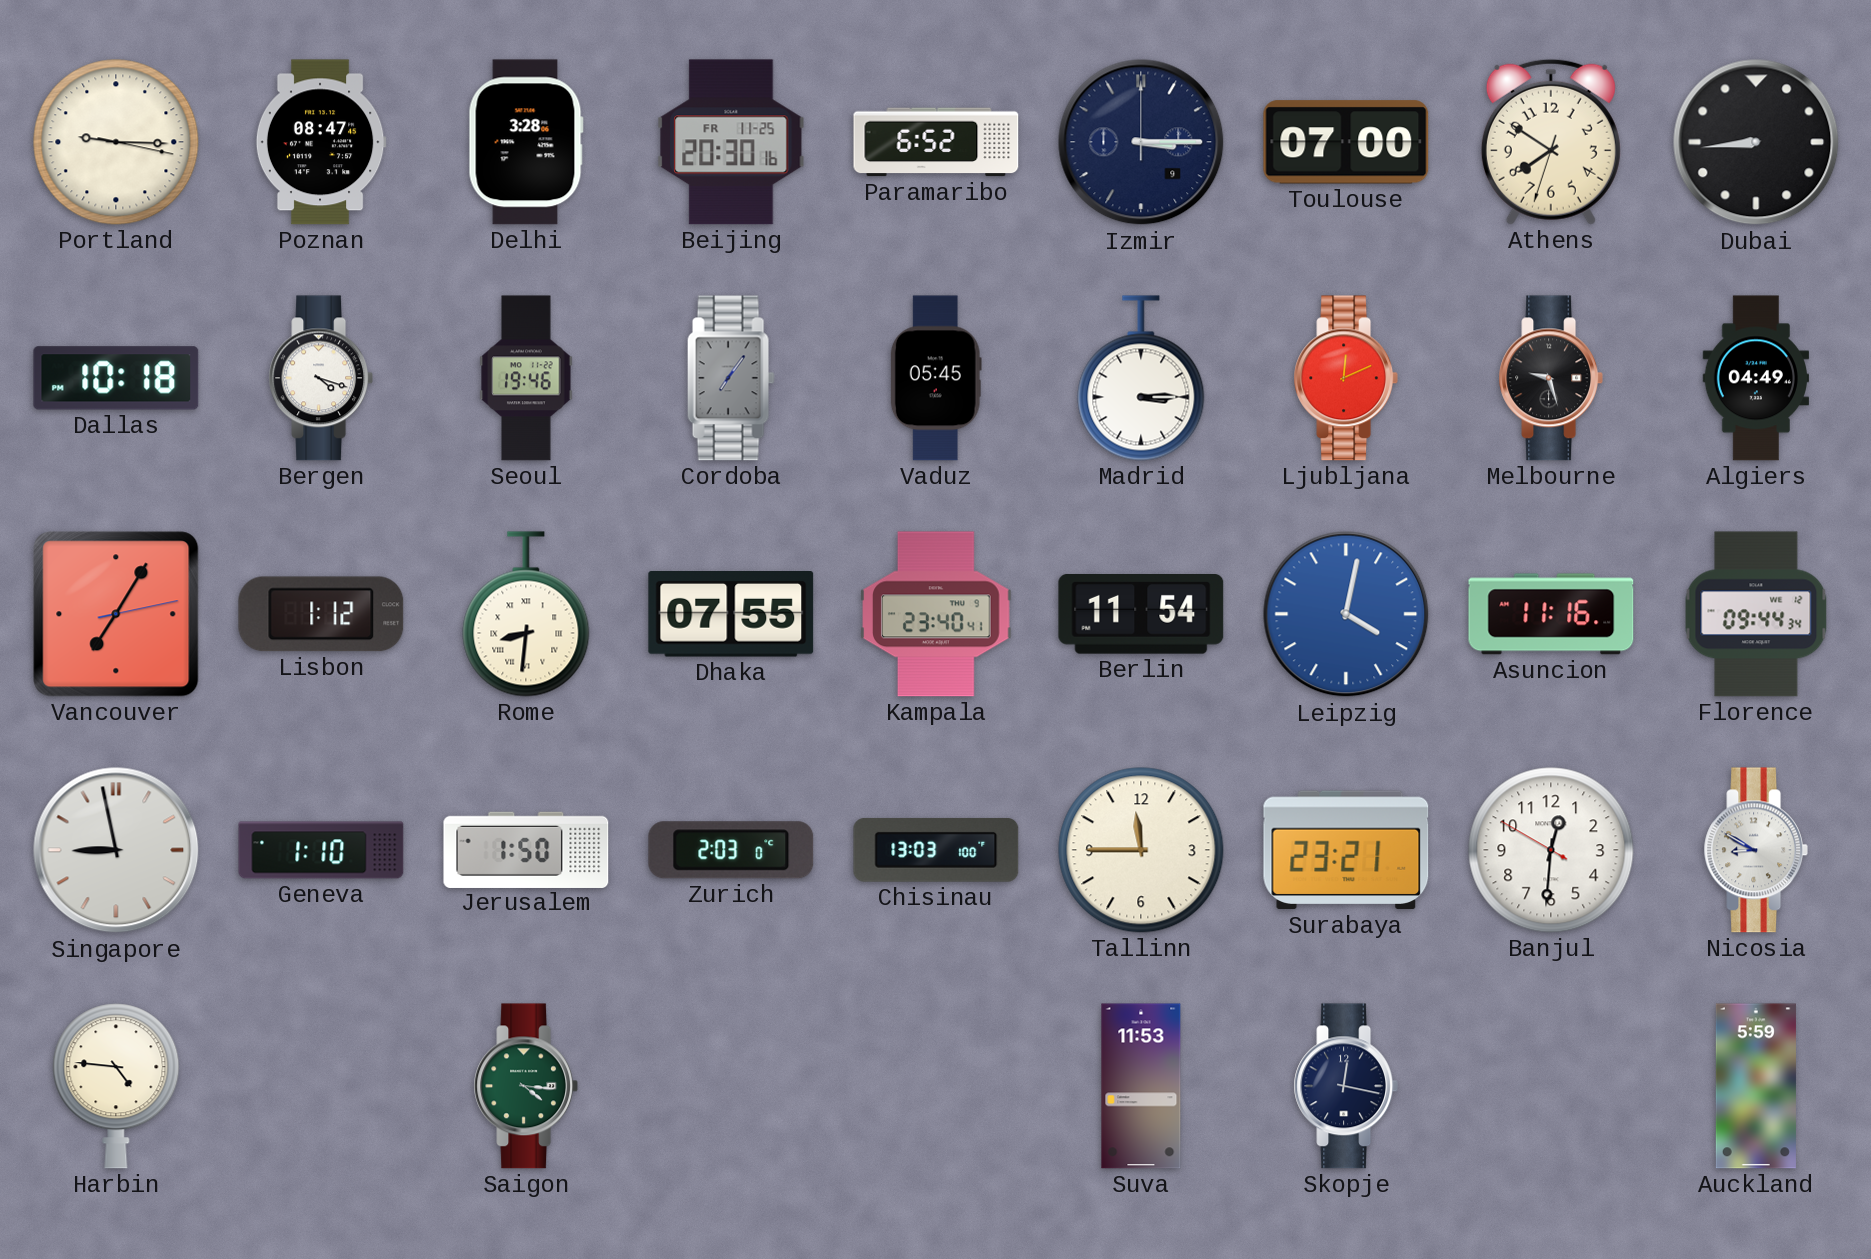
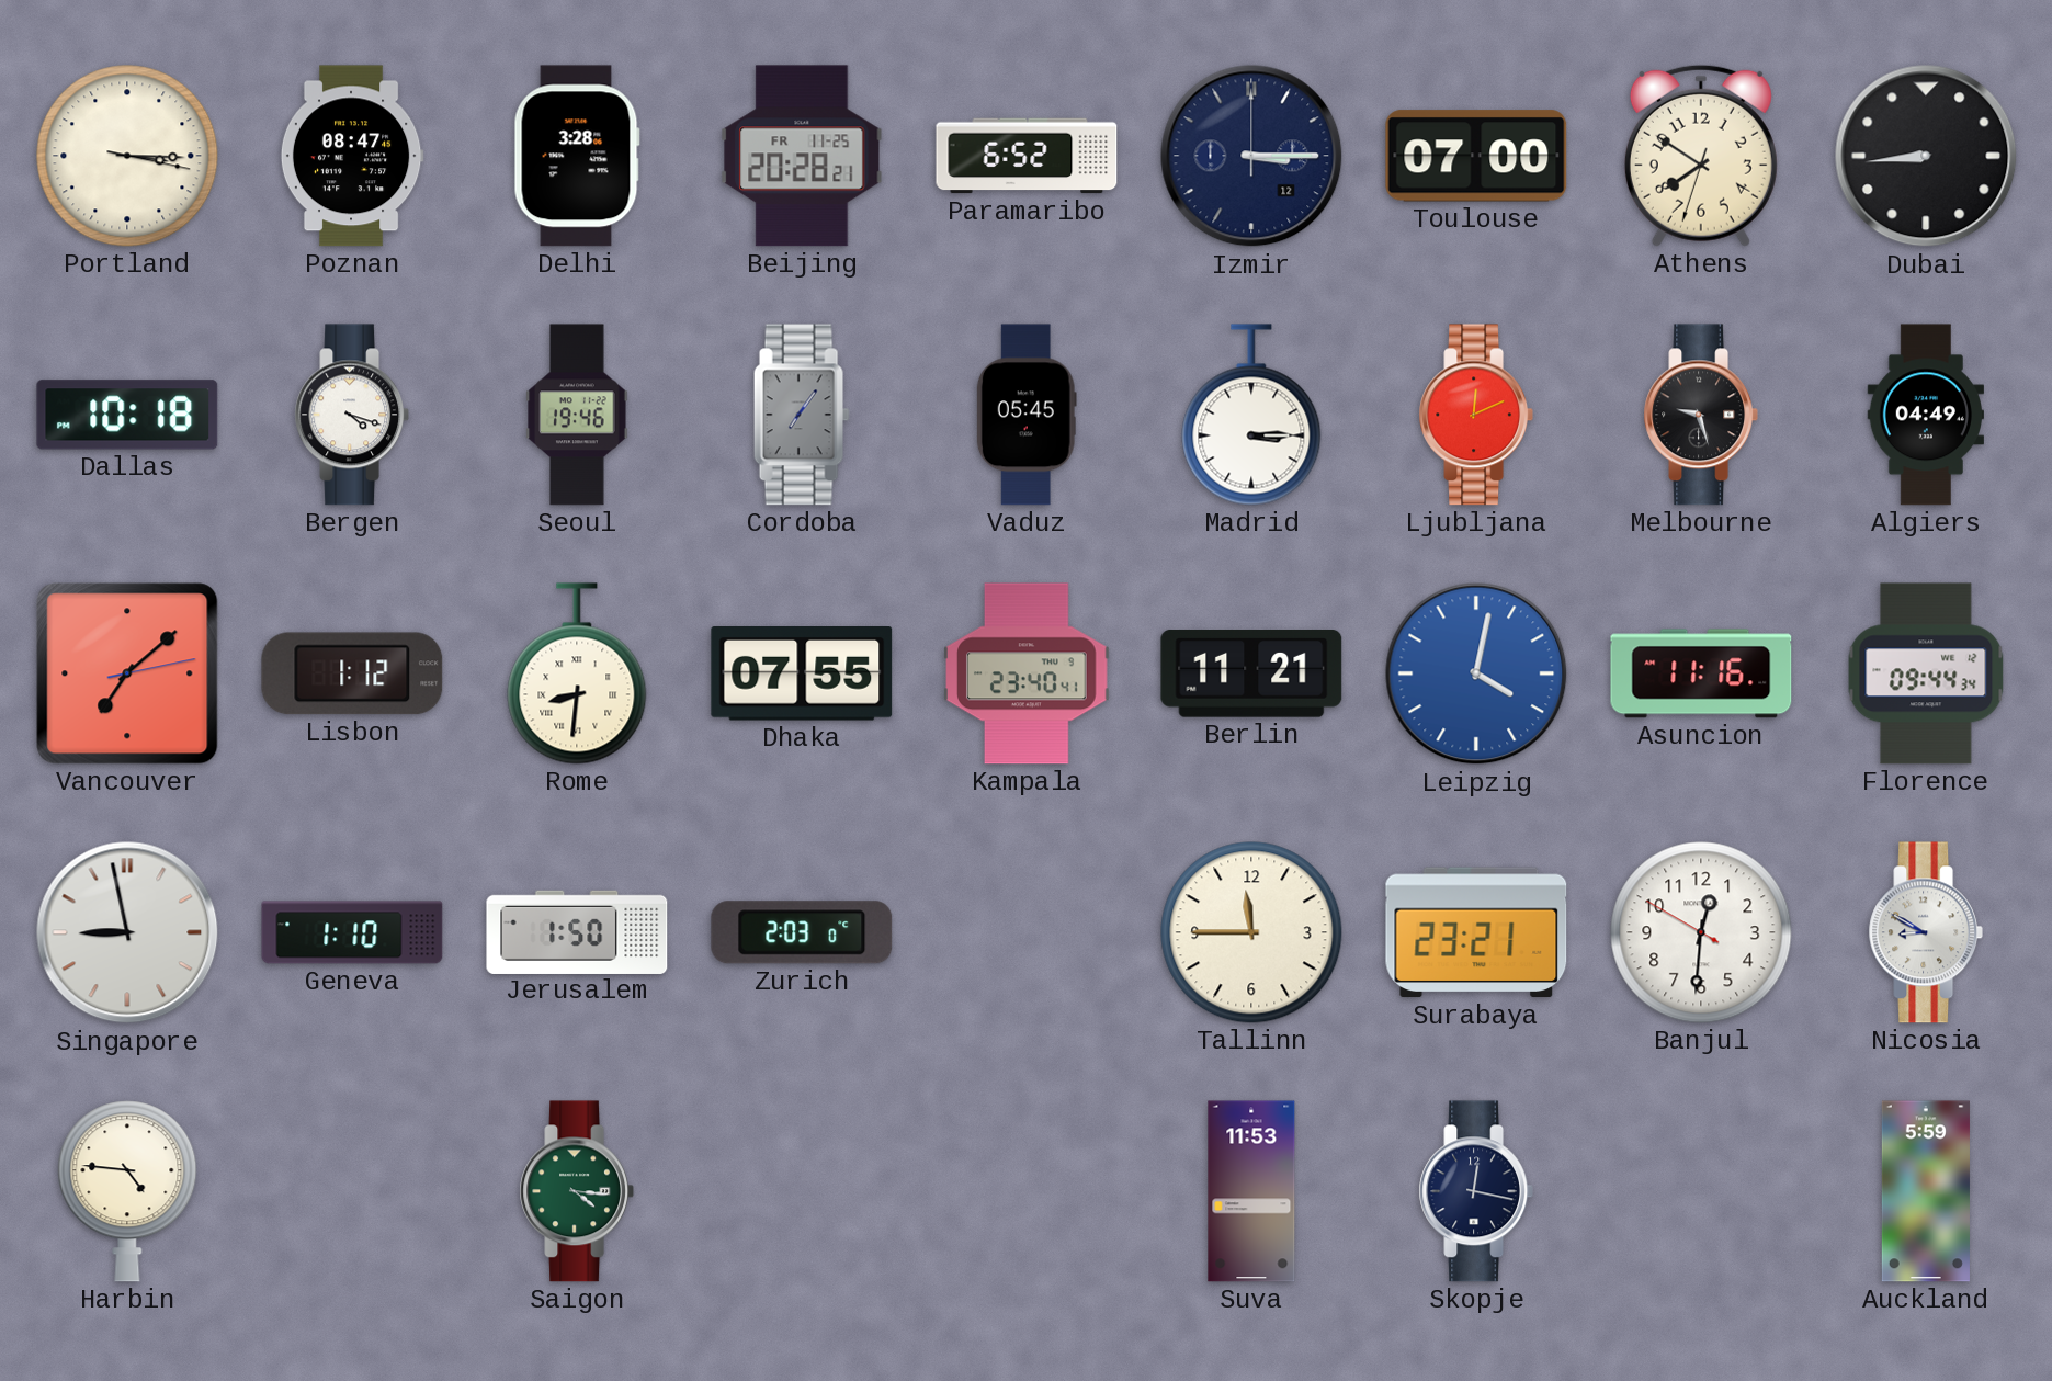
Portland: 9:15 -> 3:15
Beijing: 20:30 -> 20:28
Izmir date: 9 -> 12
Vancouver: 7:05 -> 7:08
Berlin: 11:54 -> 11:21
Chisinau: 13:03 -> none
